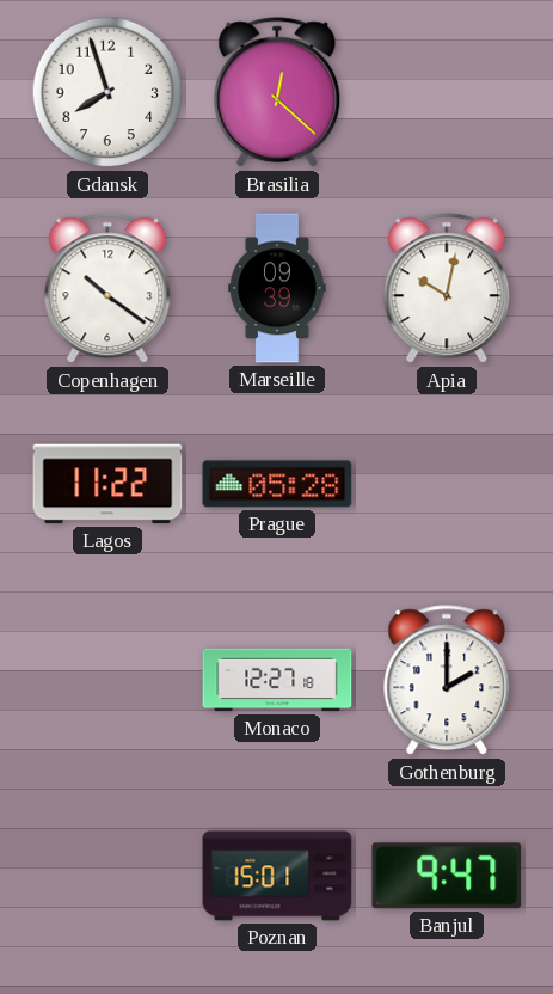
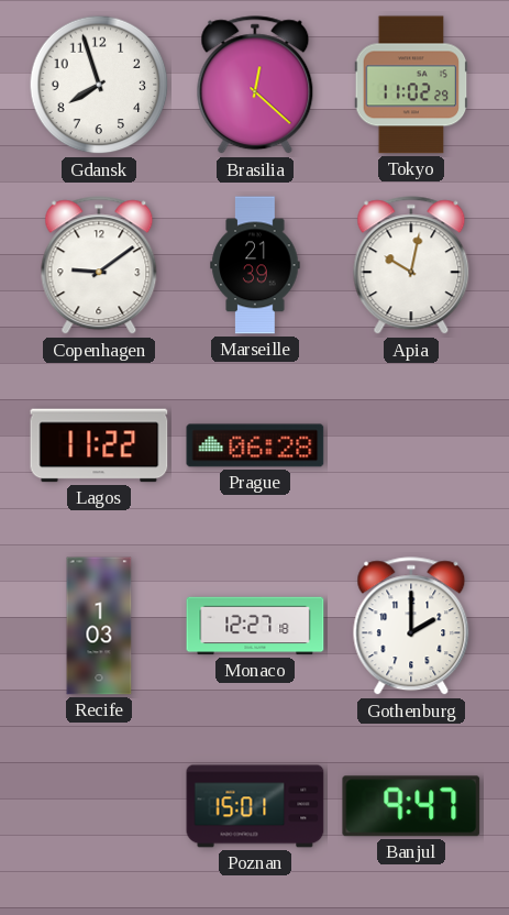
Tokyo: none -> 11:02
Copenhagen: 10:21 -> 9:09
Marseille: 09:39 -> 21:39
Prague: 05:28 -> 06:28
Recife: none -> 1:03
